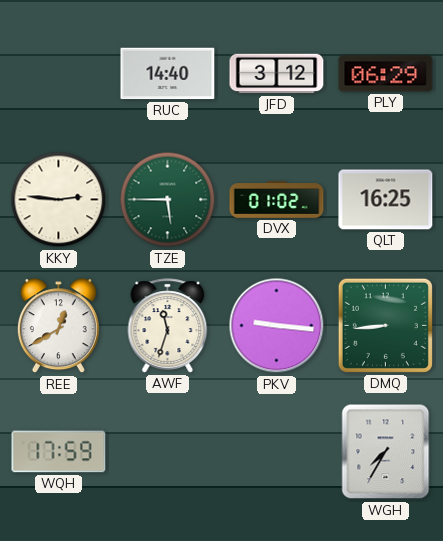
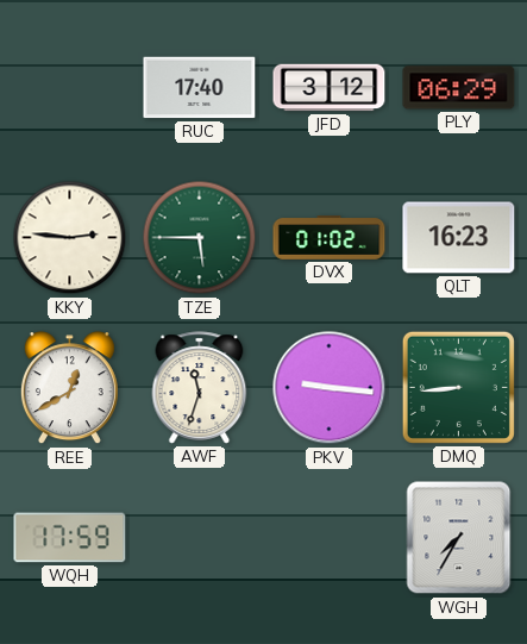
RUC: 14:40 -> 17:40
QLT: 16:25 -> 16:23
